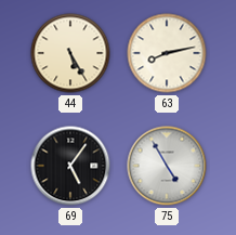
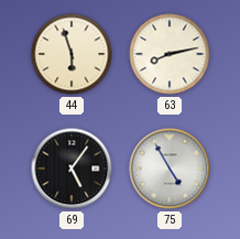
44: 5:25 -> 5:57
